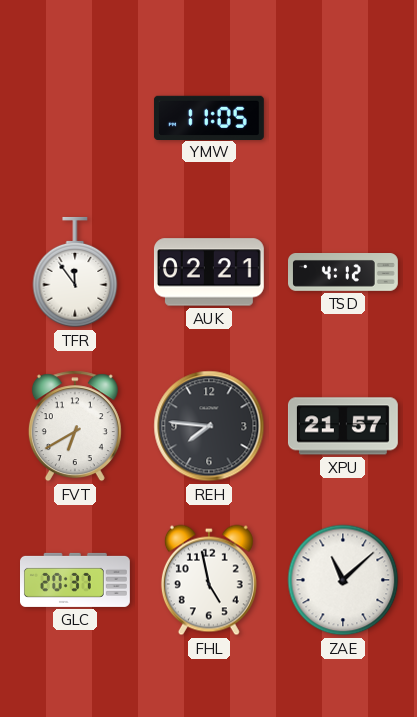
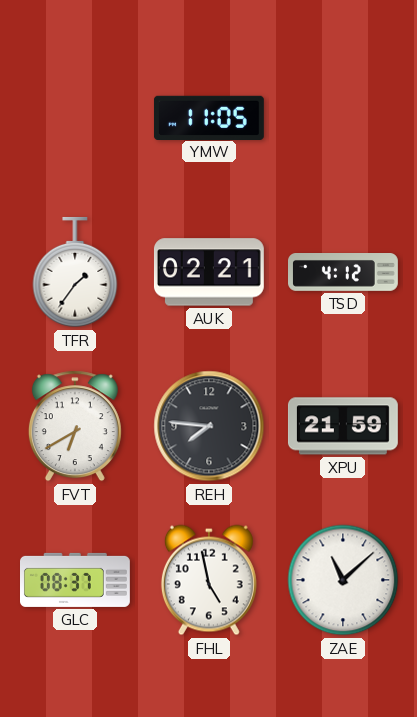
TFR: 11:54 -> 1:36
XPU: 21:57 -> 21:59
GLC: 20:37 -> 08:37
